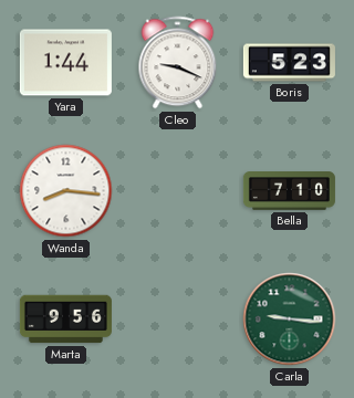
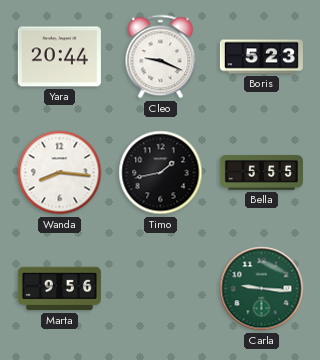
Yara: 1:44 -> 20:44
Timo: none -> 1:43
Bella: 7:10 -> 5:55
